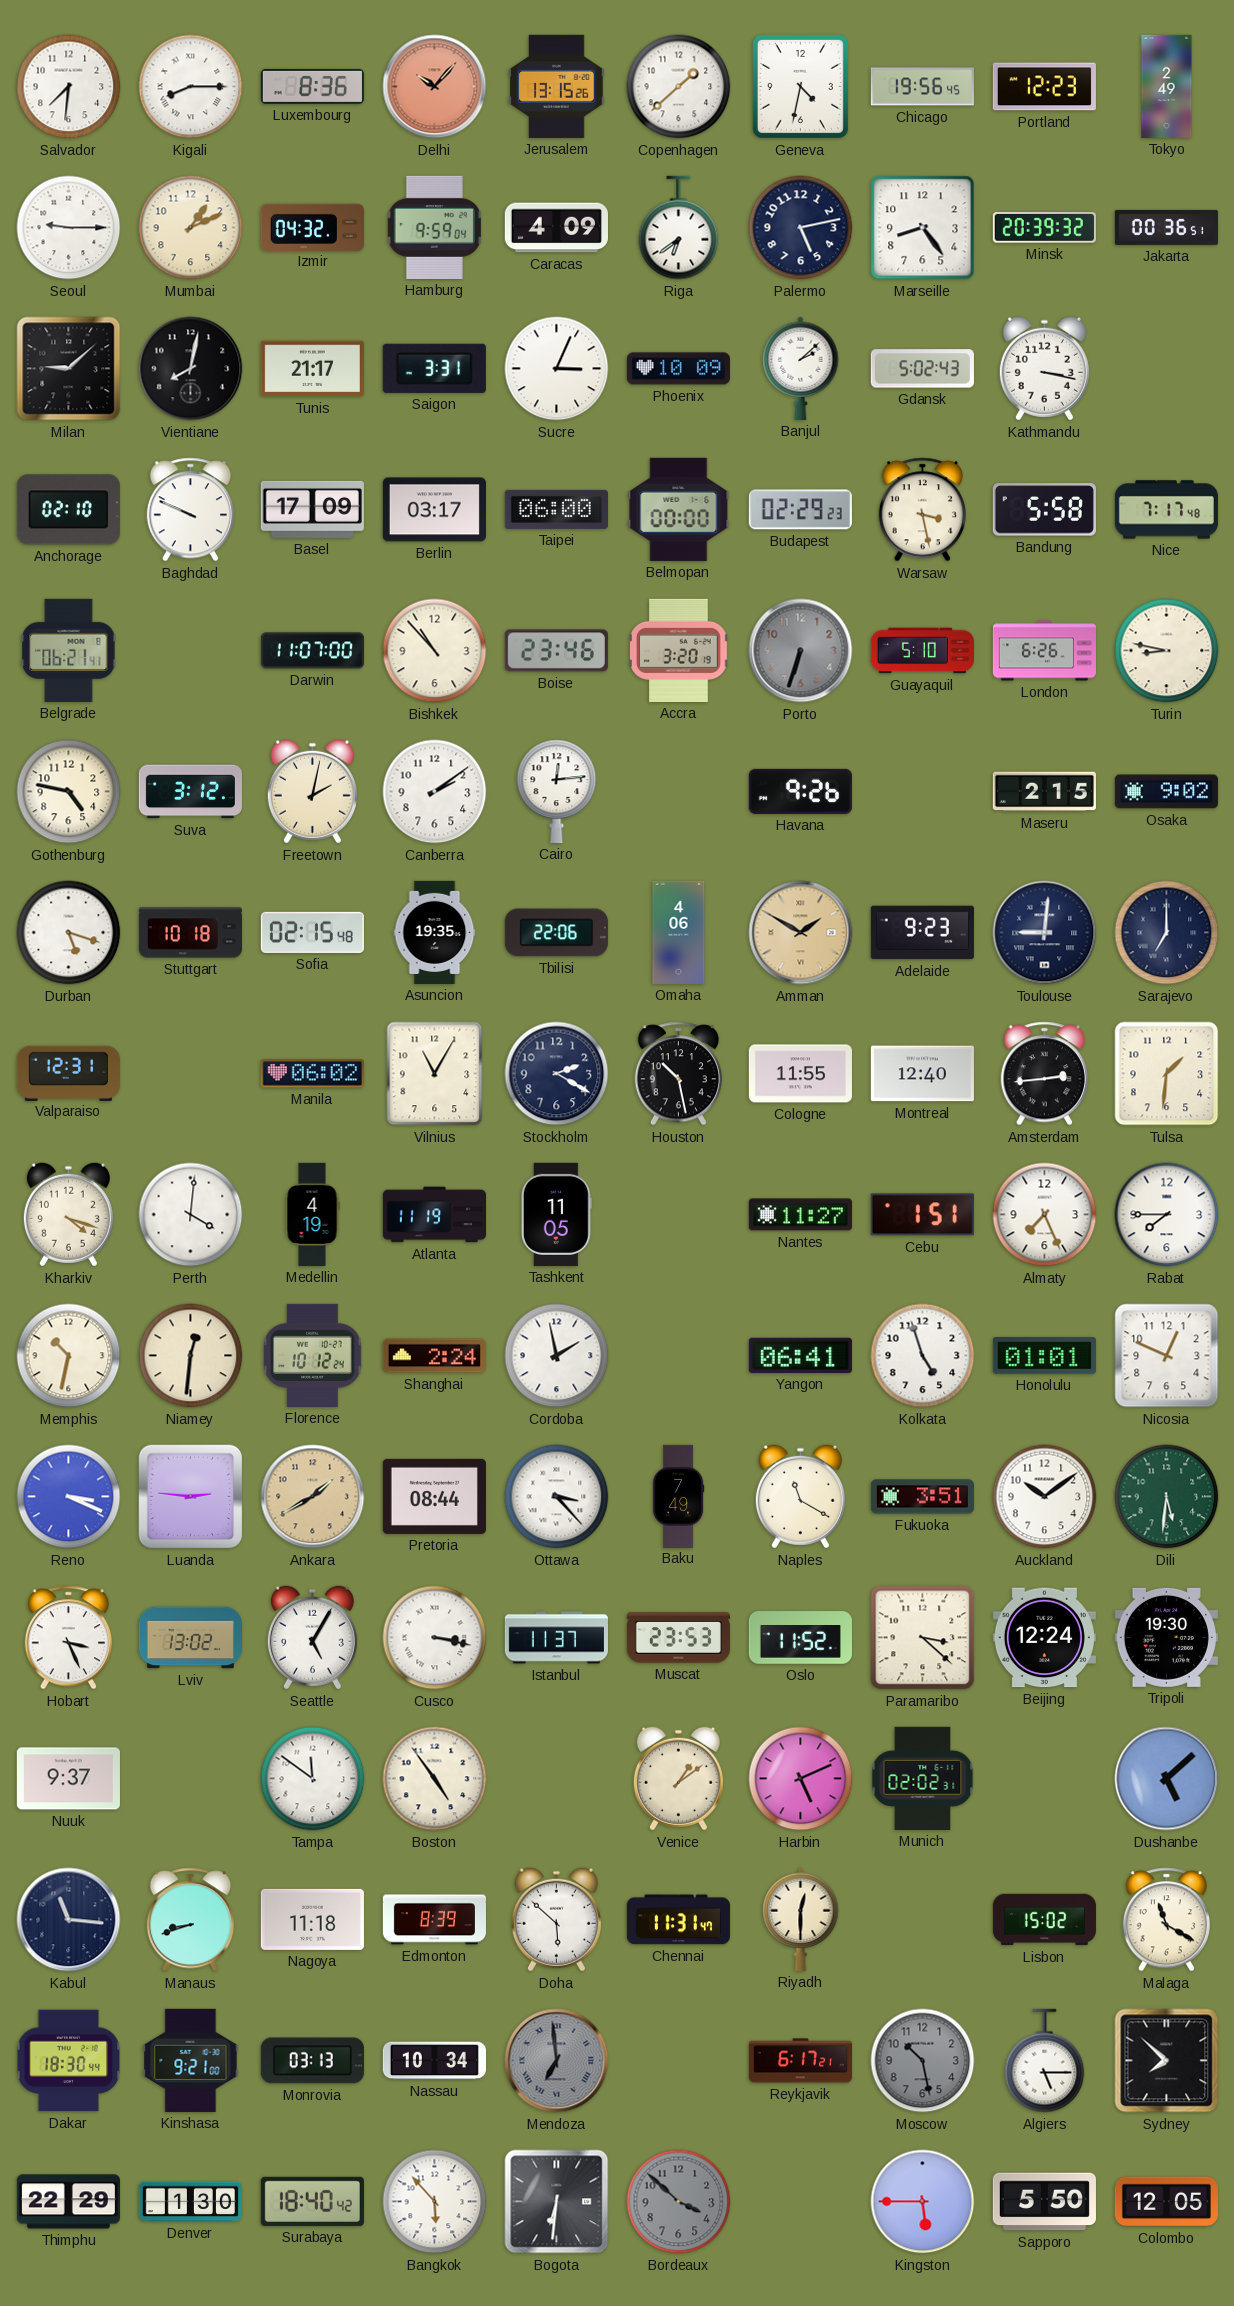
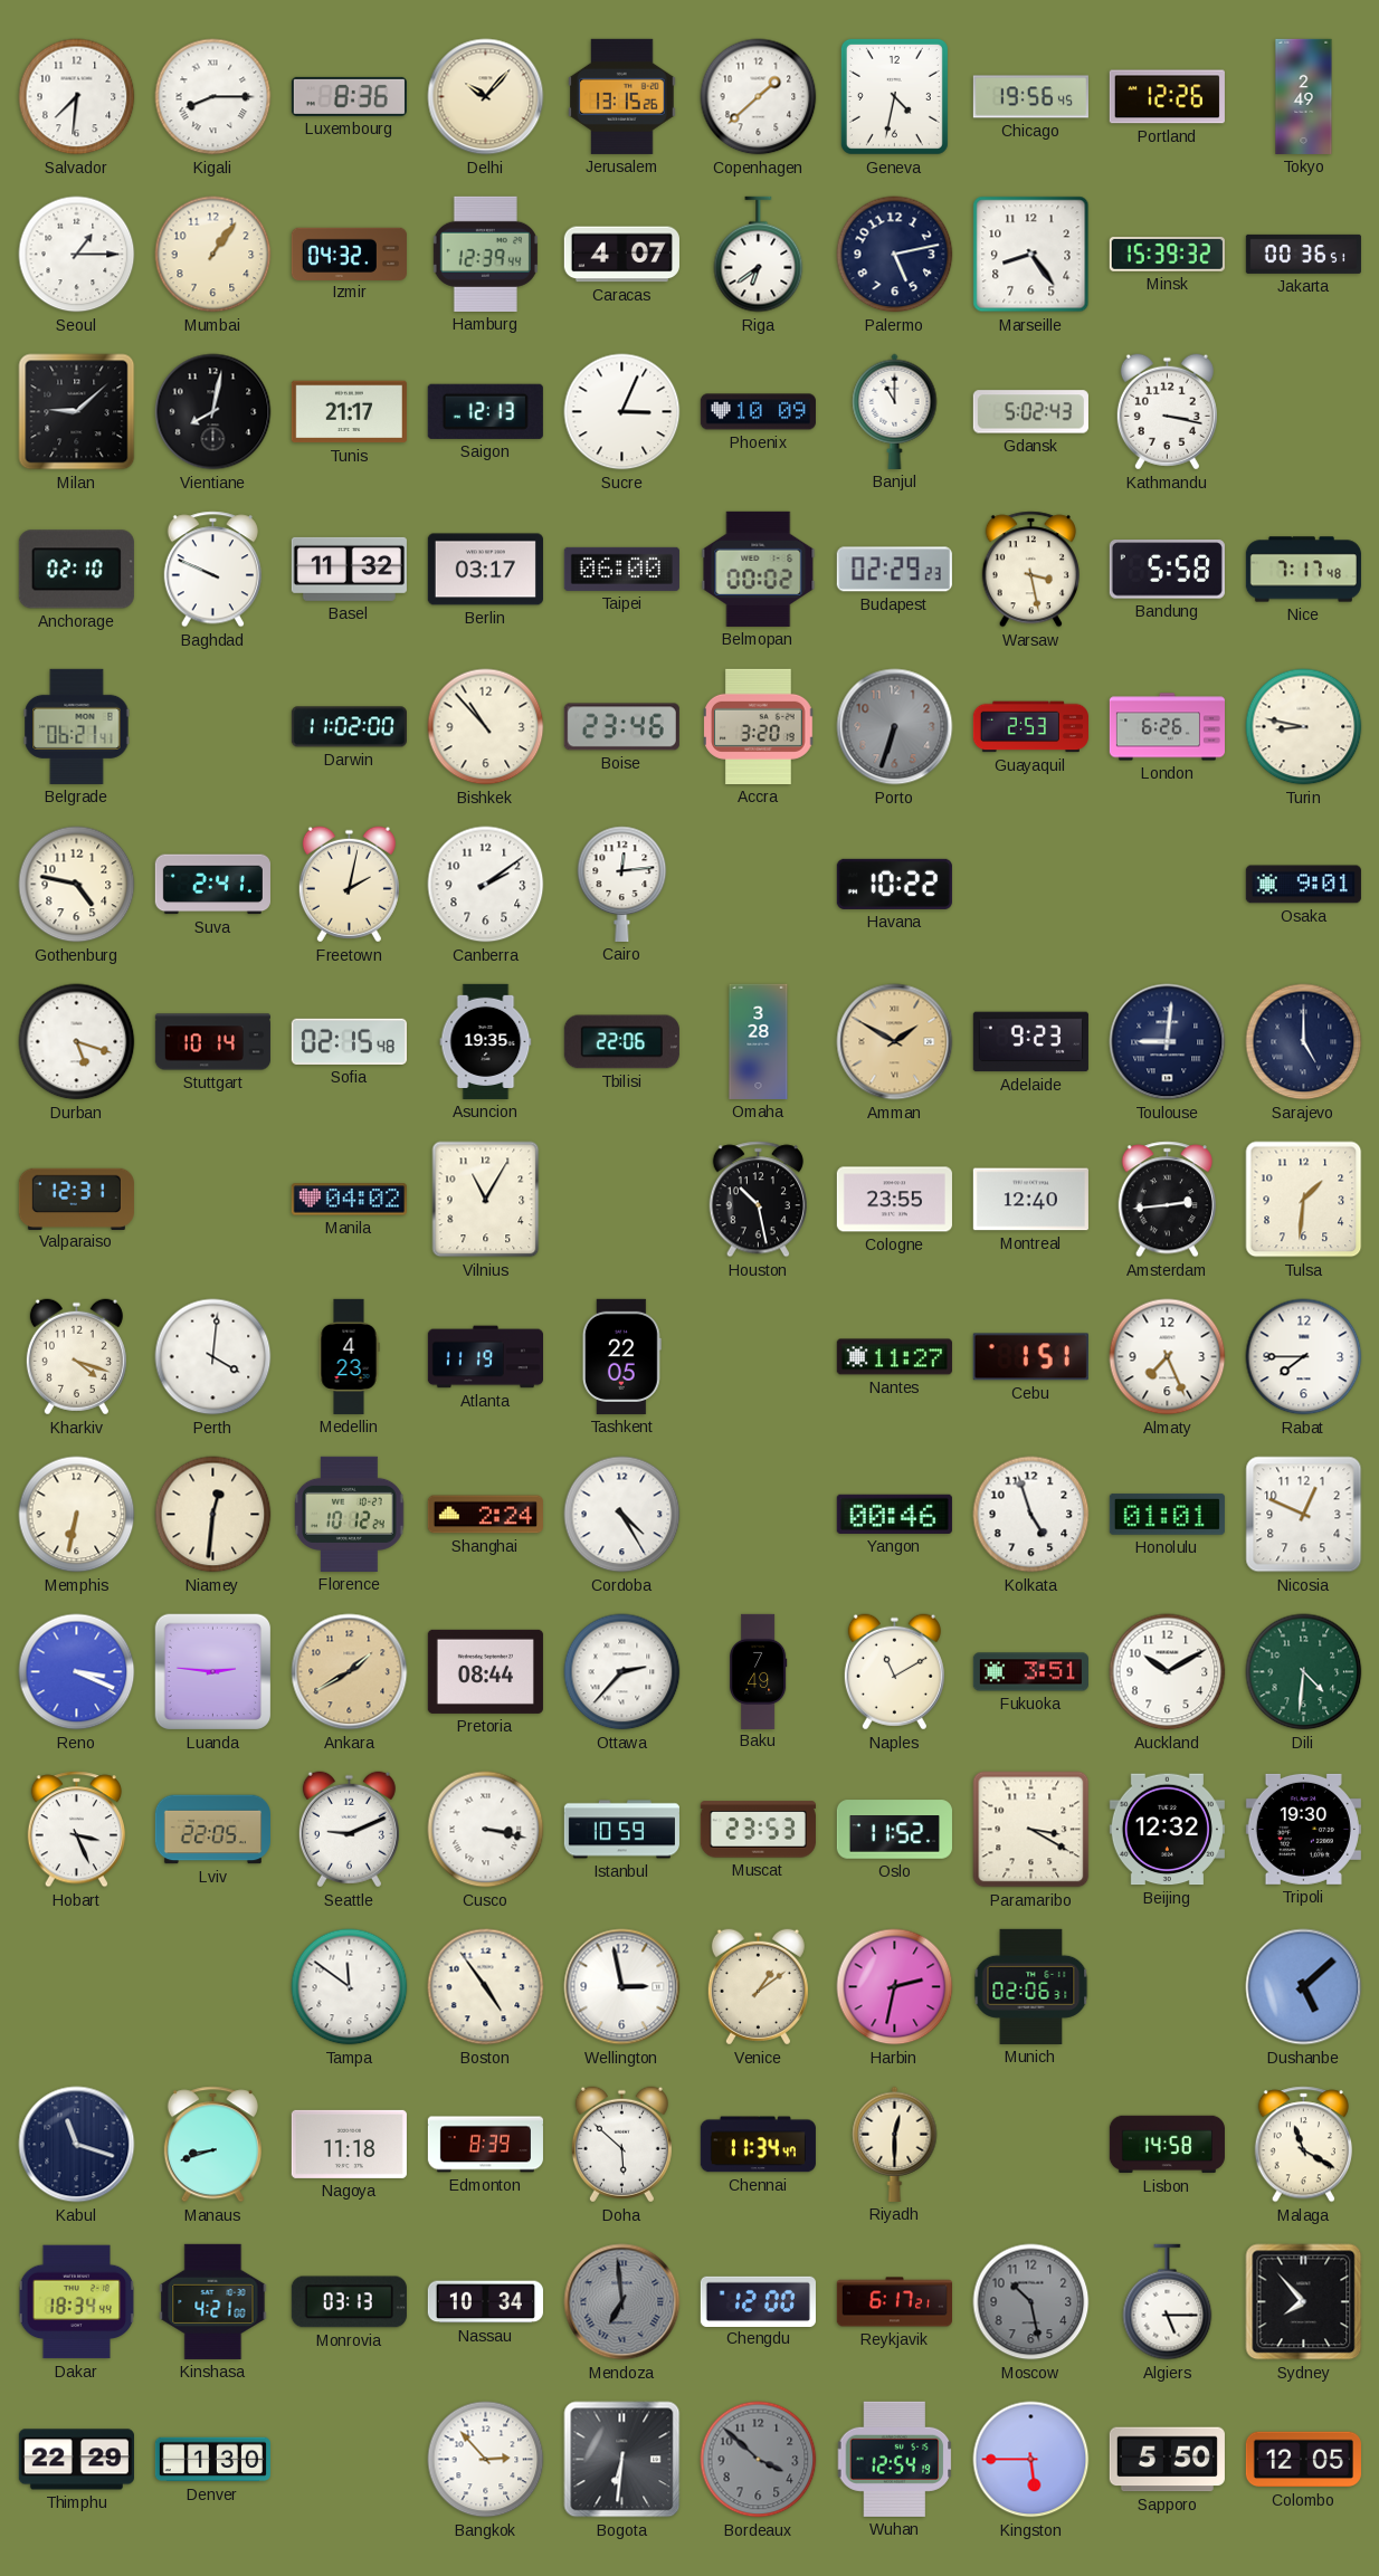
Delhi dial: salmon -> cream
Portland: 12:23 -> 12:26
Seoul: 9:15 -> 1:15
Mumbai: 1:11 -> 1:06
Hamburg: 9:59 -> 12:39
Caracas: 4:09 -> 4:07
Minsk: 20:39 -> 15:39
Saigon: 3:31 -> 12:13
Banjul: 2:08 -> 11:00
Basel: 17:09 -> 11:32
Belmopan: 00:00 -> 00:02
Darwin: 11:07 -> 11:02
Guayaquil: 5:10 -> 2:53
Suva: 3:12 -> 2:41
Havana: 9:26 -> 10:22
Maseru: 2:15 -> none
Osaka: 9:02 -> 9:01
Stuttgart: 10:18 -> 10:14
Omaha: 4:06 -> 3:28
Sarajevo: 7:00 -> 5:00
Manila: 06:02 -> 04:02
Stockholm: 2:20 -> none
Cologne: 11:55 -> 23:55
Medellin: 4:19 -> 4:23
Tashkent: 11:05 -> 22:05
Memphis: 10:32 -> 6:32
Cordoba: 1:58 -> 4:25
Yangon: 06:41 -> 00:46
Ottawa: 3:23 -> 2:37
Naples: 11:20 -> 11:10
Auckland: 10:09 -> 10:10
Dili: 5:31 -> 4:31
Lviv: 13:02 -> 22:05
Seattle: 5:05 -> 9:11
Istanbul: 11:37 -> 10:59
Paramaribo: 3:22 -> 3:20
Beijing: 12:24 -> 12:32
Nuuk: 9:37 -> none
Wellington: none -> 2:58
Harbin: 5:11 -> 2:32
Munich: 02:02 -> 02:06
Kabul: 11:16 -> 11:18
Chennai: 11:31 -> 11:34
Lisbon: 15:02 -> 14:58
Dakar: 18:30 -> 18:34
Kinshasa: 9:21 -> 4:21
Chengdu: none -> 12:00
Sydney: 7:52 -> 7:53
Surabaya: 18:40 -> none
Bangkok: 5:53 -> 2:53
Wuhan: none -> 12:54
